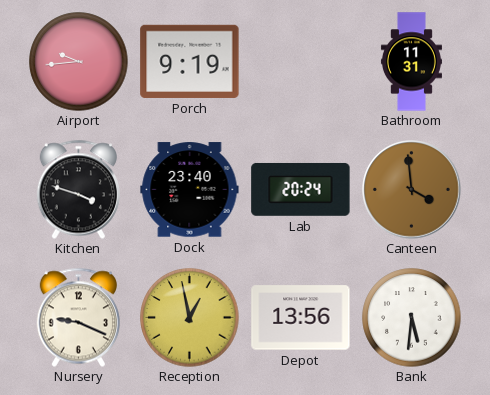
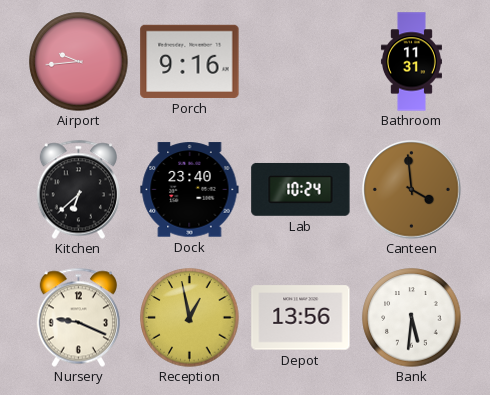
Porch: 9:19 -> 9:16
Kitchen: 3:48 -> 6:38
Lab: 20:24 -> 10:24
